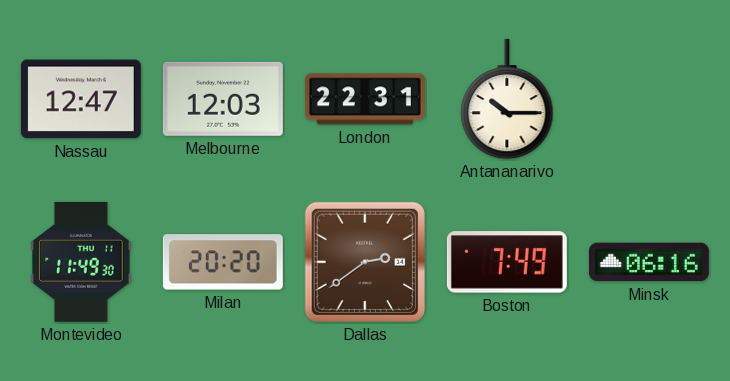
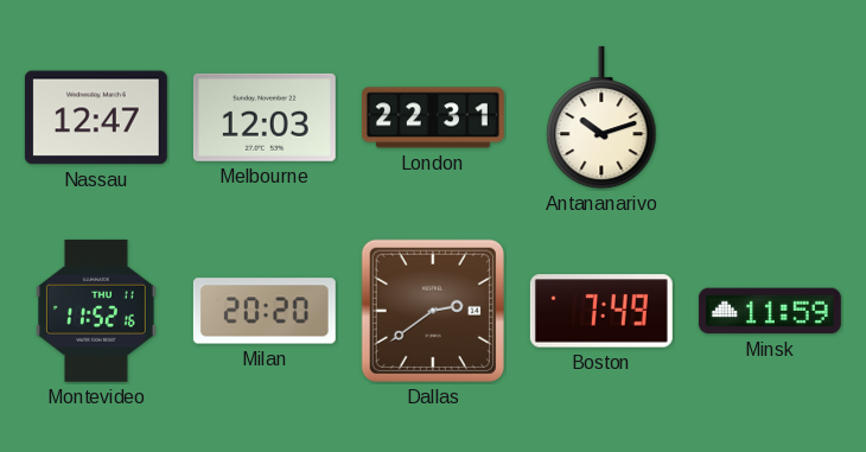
Antananarivo: 10:15 -> 10:12
Montevideo: 11:49 -> 11:52
Minsk: 06:16 -> 11:59
